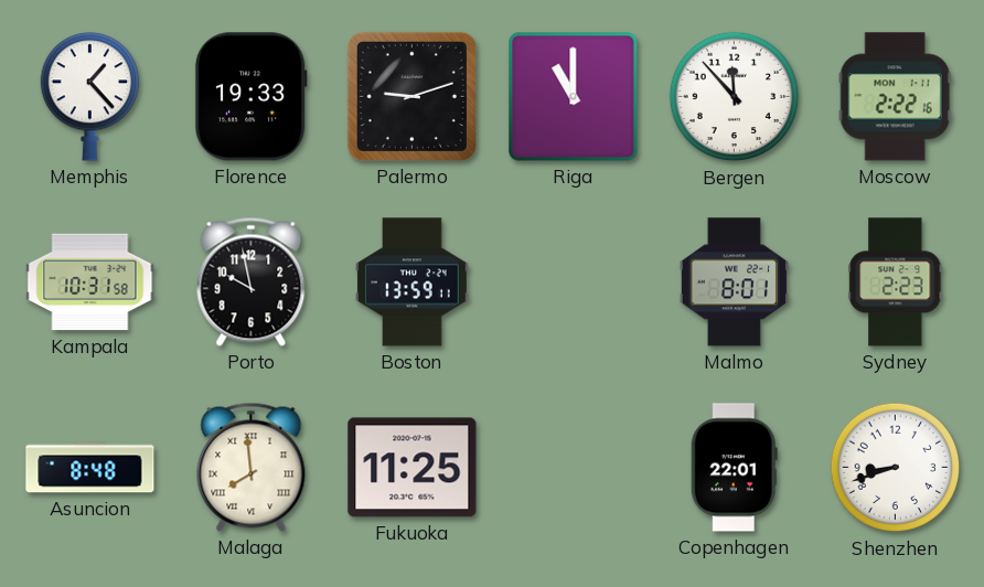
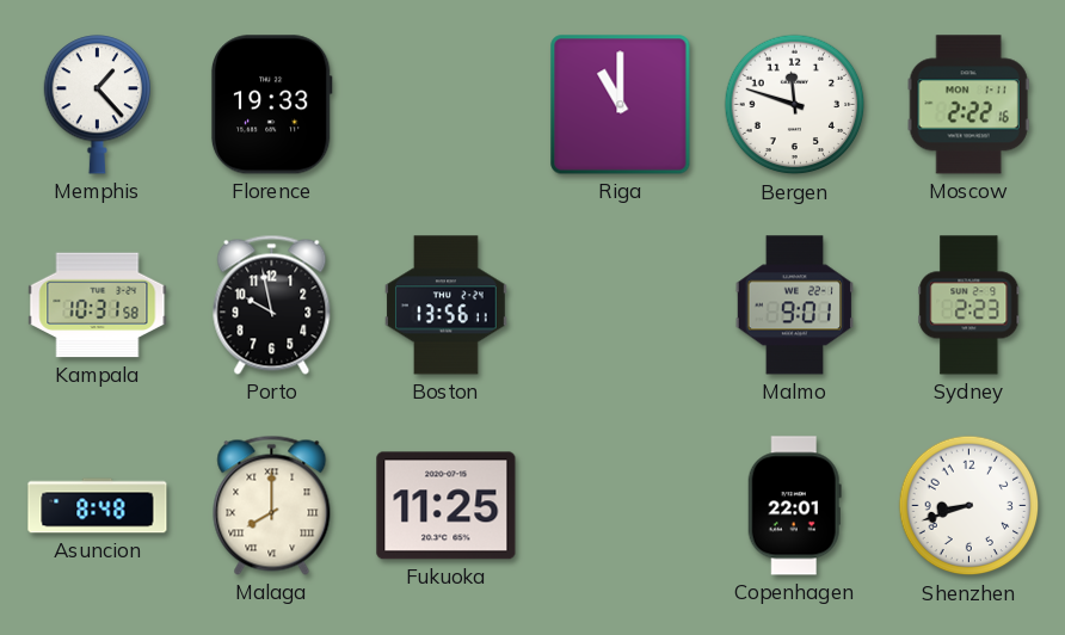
Palermo: 9:12 -> none
Bergen: 11:53 -> 11:48
Boston: 13:59 -> 13:56
Malmo: 8:01 -> 9:01
Malaga: 7:59 -> 8:00
